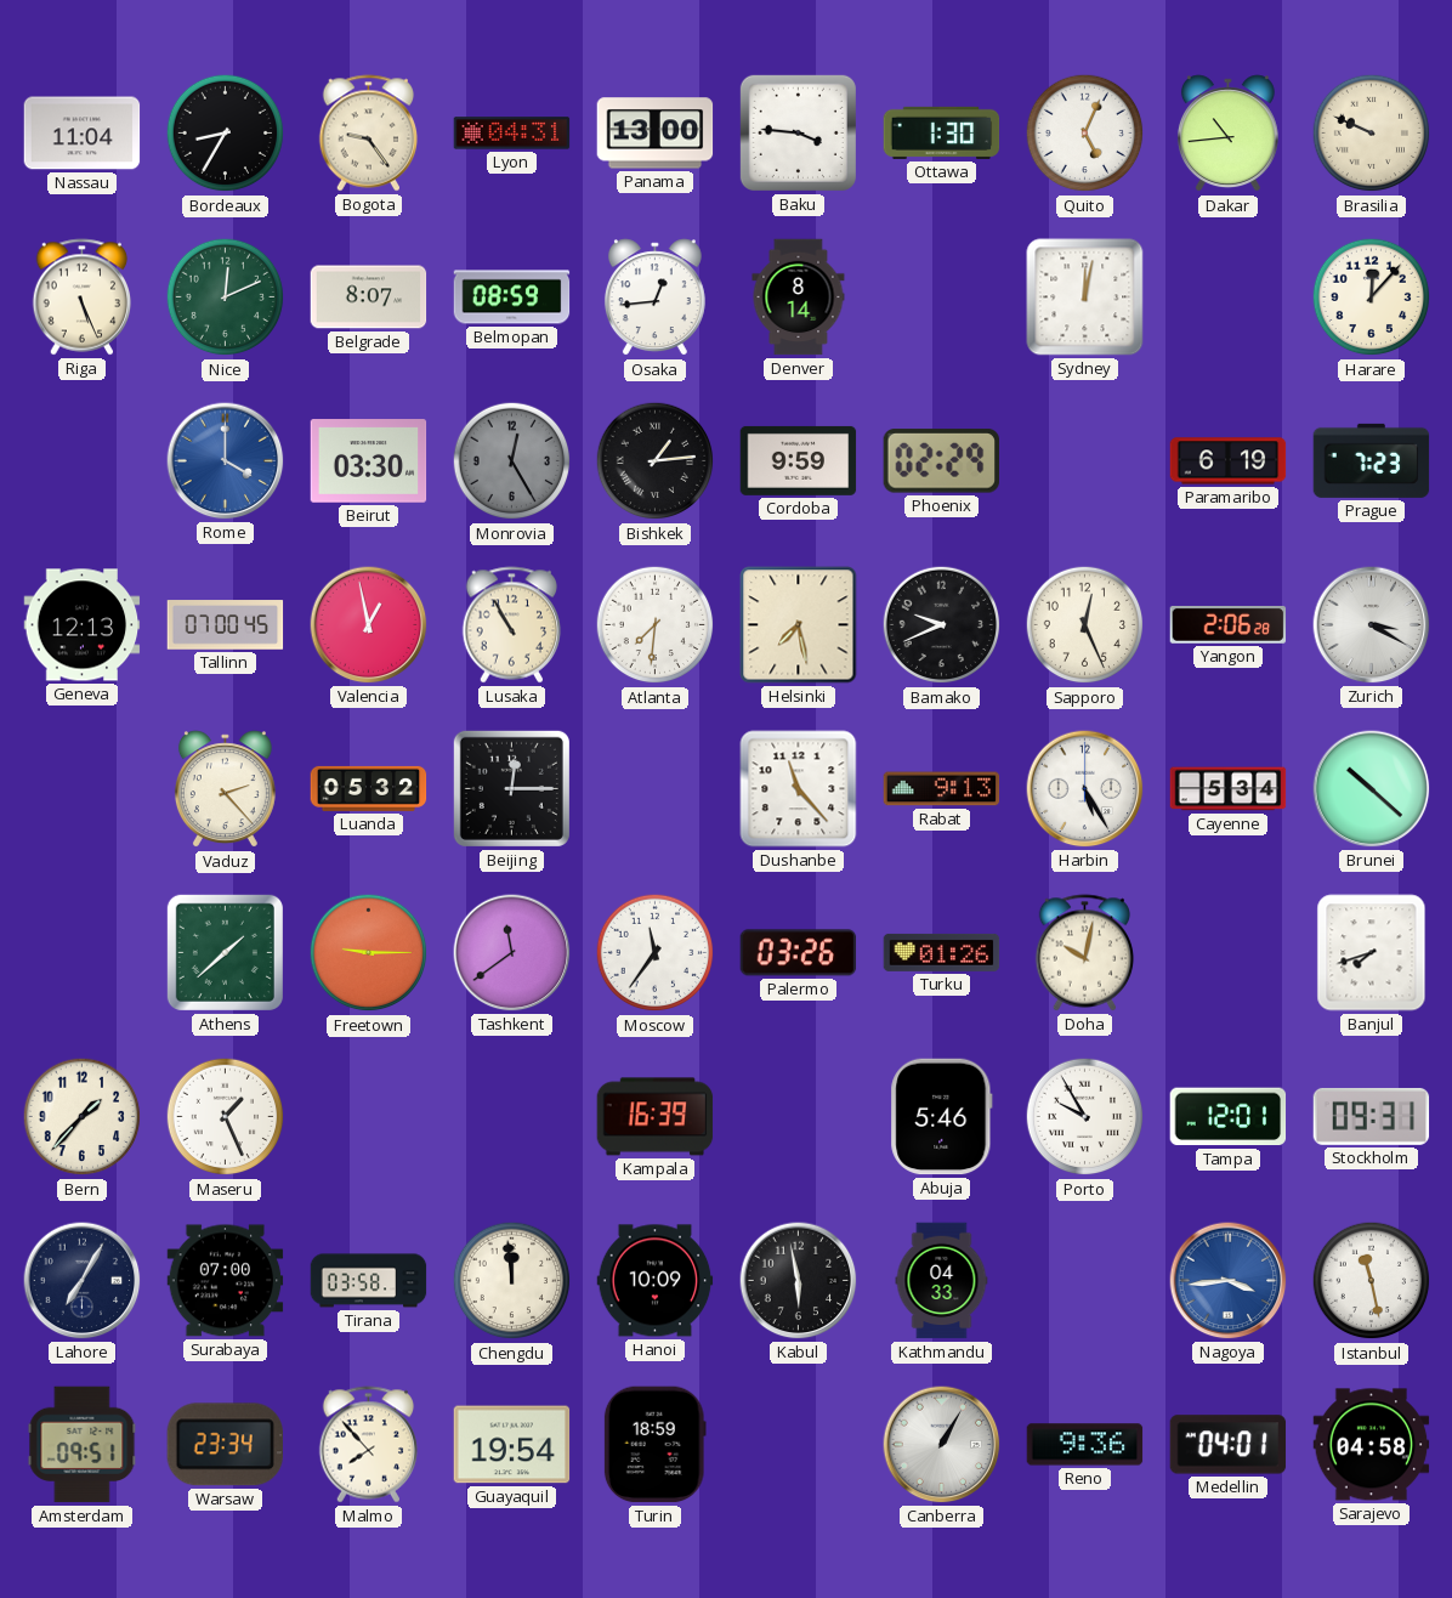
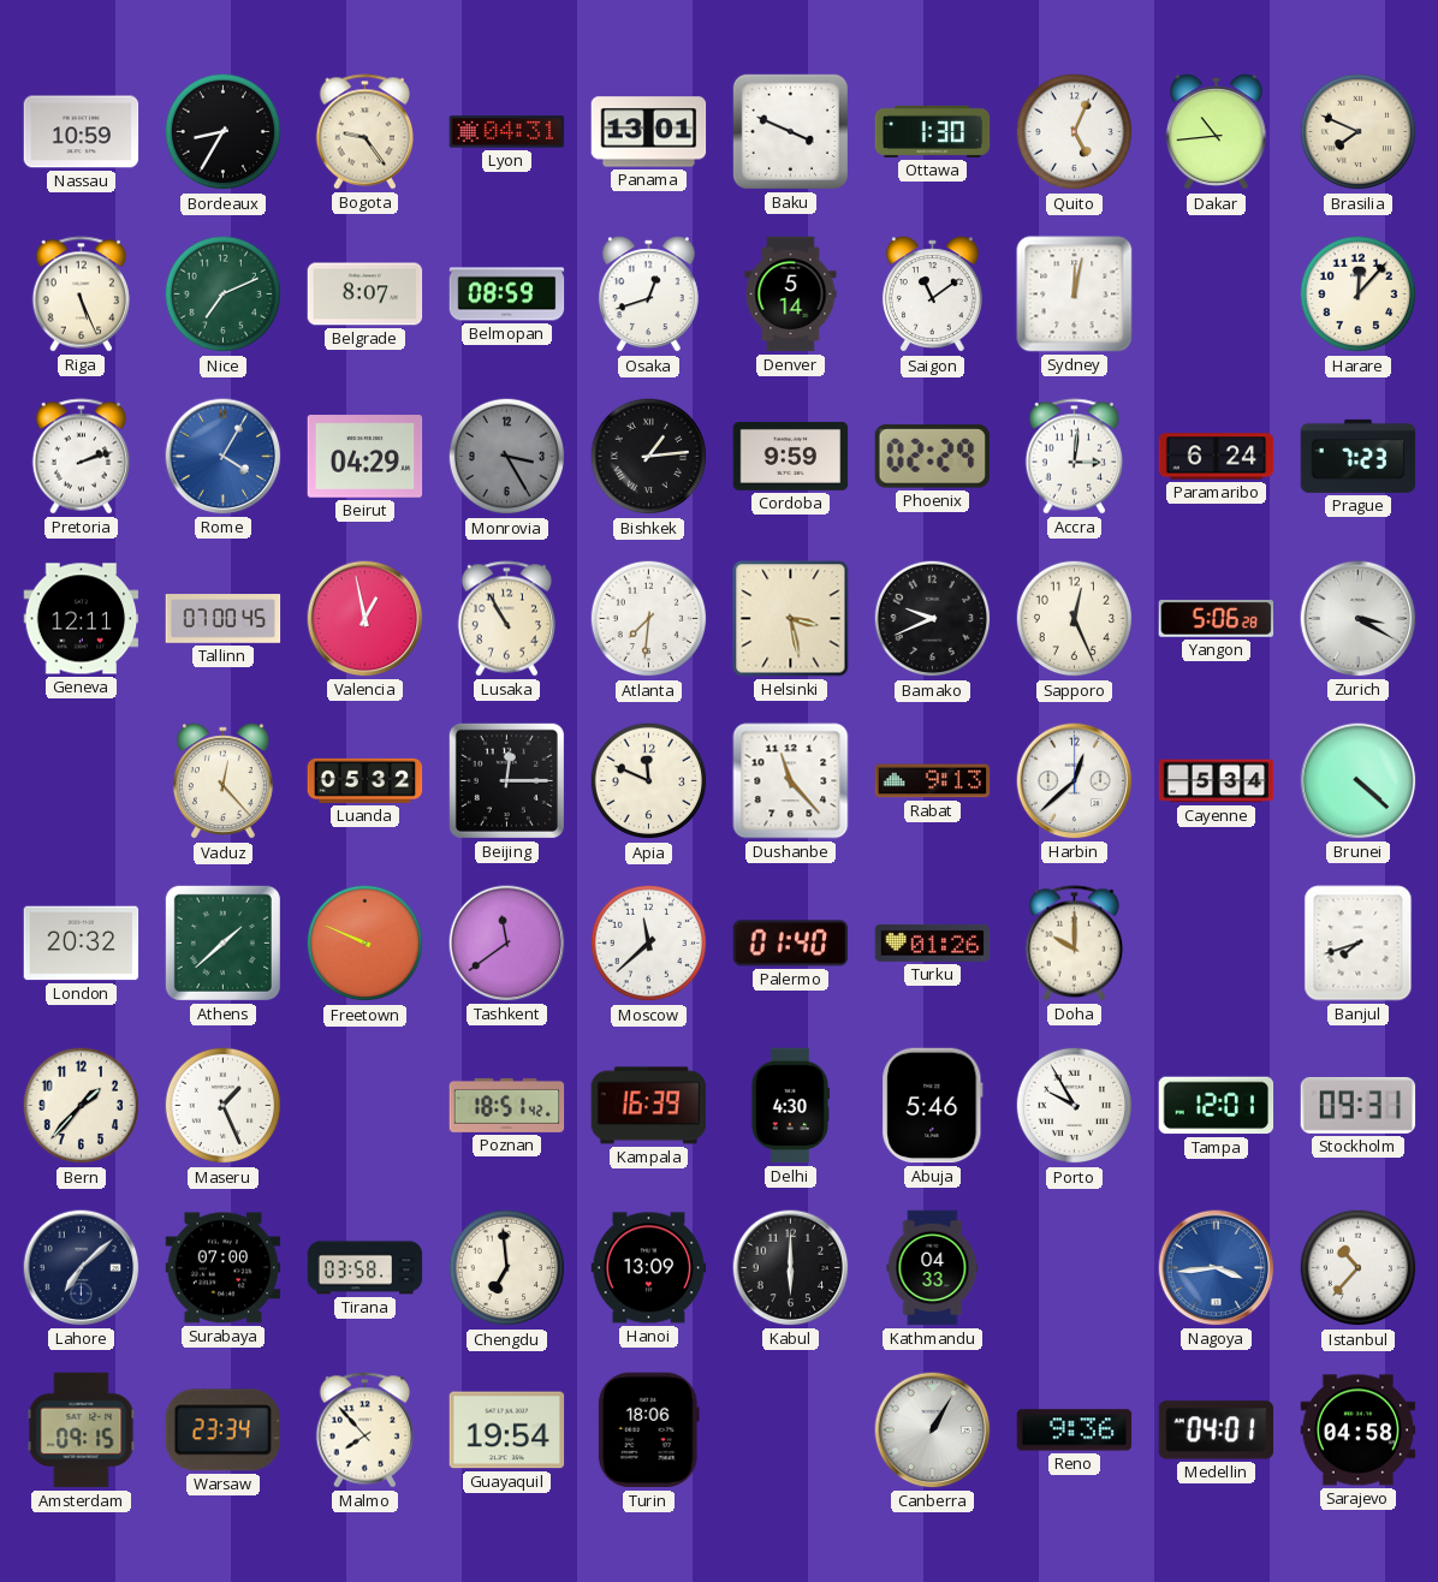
Nassau: 11:04 -> 10:59
Panama: 13:00 -> 13:01
Baku: 3:46 -> 3:49
Brasilia: 9:49 -> 7:49
Nice: 12:11 -> 7:11
Osaka: 12:44 -> 12:42
Denver: 8:14 -> 5:14
Saigon: none -> 11:09
Pretoria: none -> 2:12
Rome: 4:00 -> 4:05
Beirut: 03:30 -> 04:29
Monrovia: 12:25 -> 3:25
Accra: none -> 3:01
Paramaribo: 6:19 -> 6:24
Geneva: 12:13 -> 12:11
Helsinki: 7:28 -> 3:28
Yangon: 2:06 -> 5:06
Vaduz: 2:23 -> 12:23
Apia: none -> 11:49
Harbin: 5:25 -> 12:38
Brunei: 10:22 -> 4:22
London: none -> 20:32
Freetown: 9:15 -> 9:49
Moscow: 11:36 -> 11:38
Palermo: 03:26 -> 01:40
Doha: 10:02 -> 10:00
Poznan: none -> 18:51
Delhi: none -> 4:30
Lahore: 7:05 -> 7:08
Chengdu: 11:59 -> 6:59
Hanoi: 10:09 -> 13:09
Kabul: 5:58 -> 6:00
Istanbul: 11:28 -> 10:37
Amsterdam: 09:51 -> 09:15
Turin: 18:59 -> 18:06
